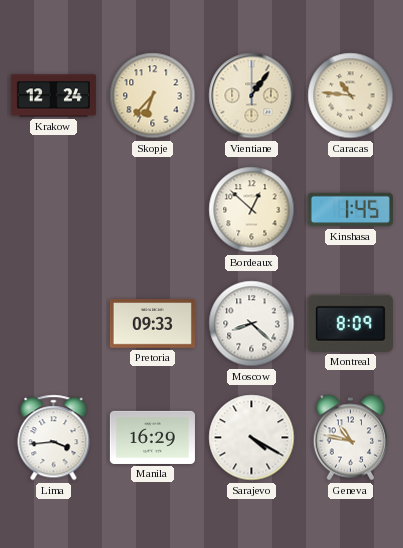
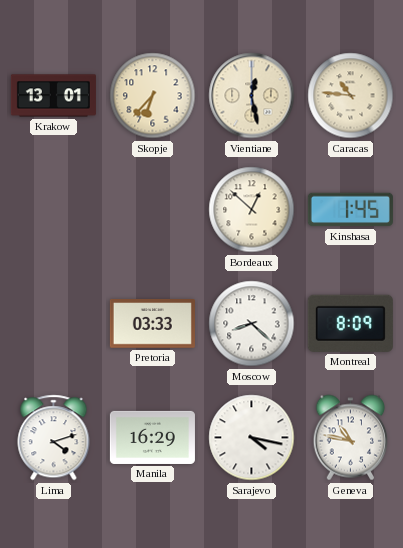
Krakow: 12:24 -> 13:01
Vientiane: 1:06 -> 12:28
Pretoria: 09:33 -> 03:33
Lima: 3:44 -> 4:12
Sarajevo: 4:20 -> 4:17
